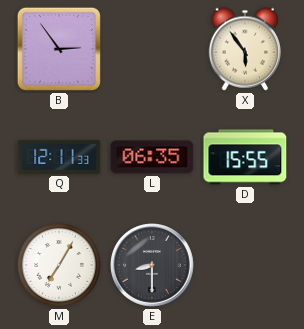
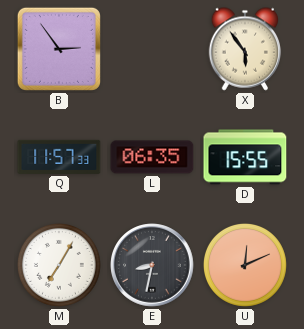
Q: 12:11 -> 11:57
E: 8:30 -> 8:32
U: none -> 12:11
